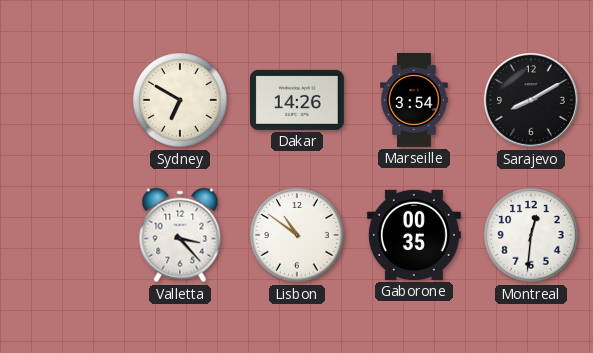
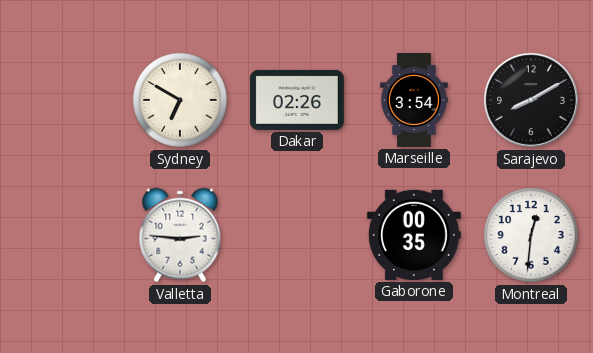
Dakar: 14:26 -> 02:26
Valletta: 3:23 -> 2:46
Lisbon: 10:51 -> none
